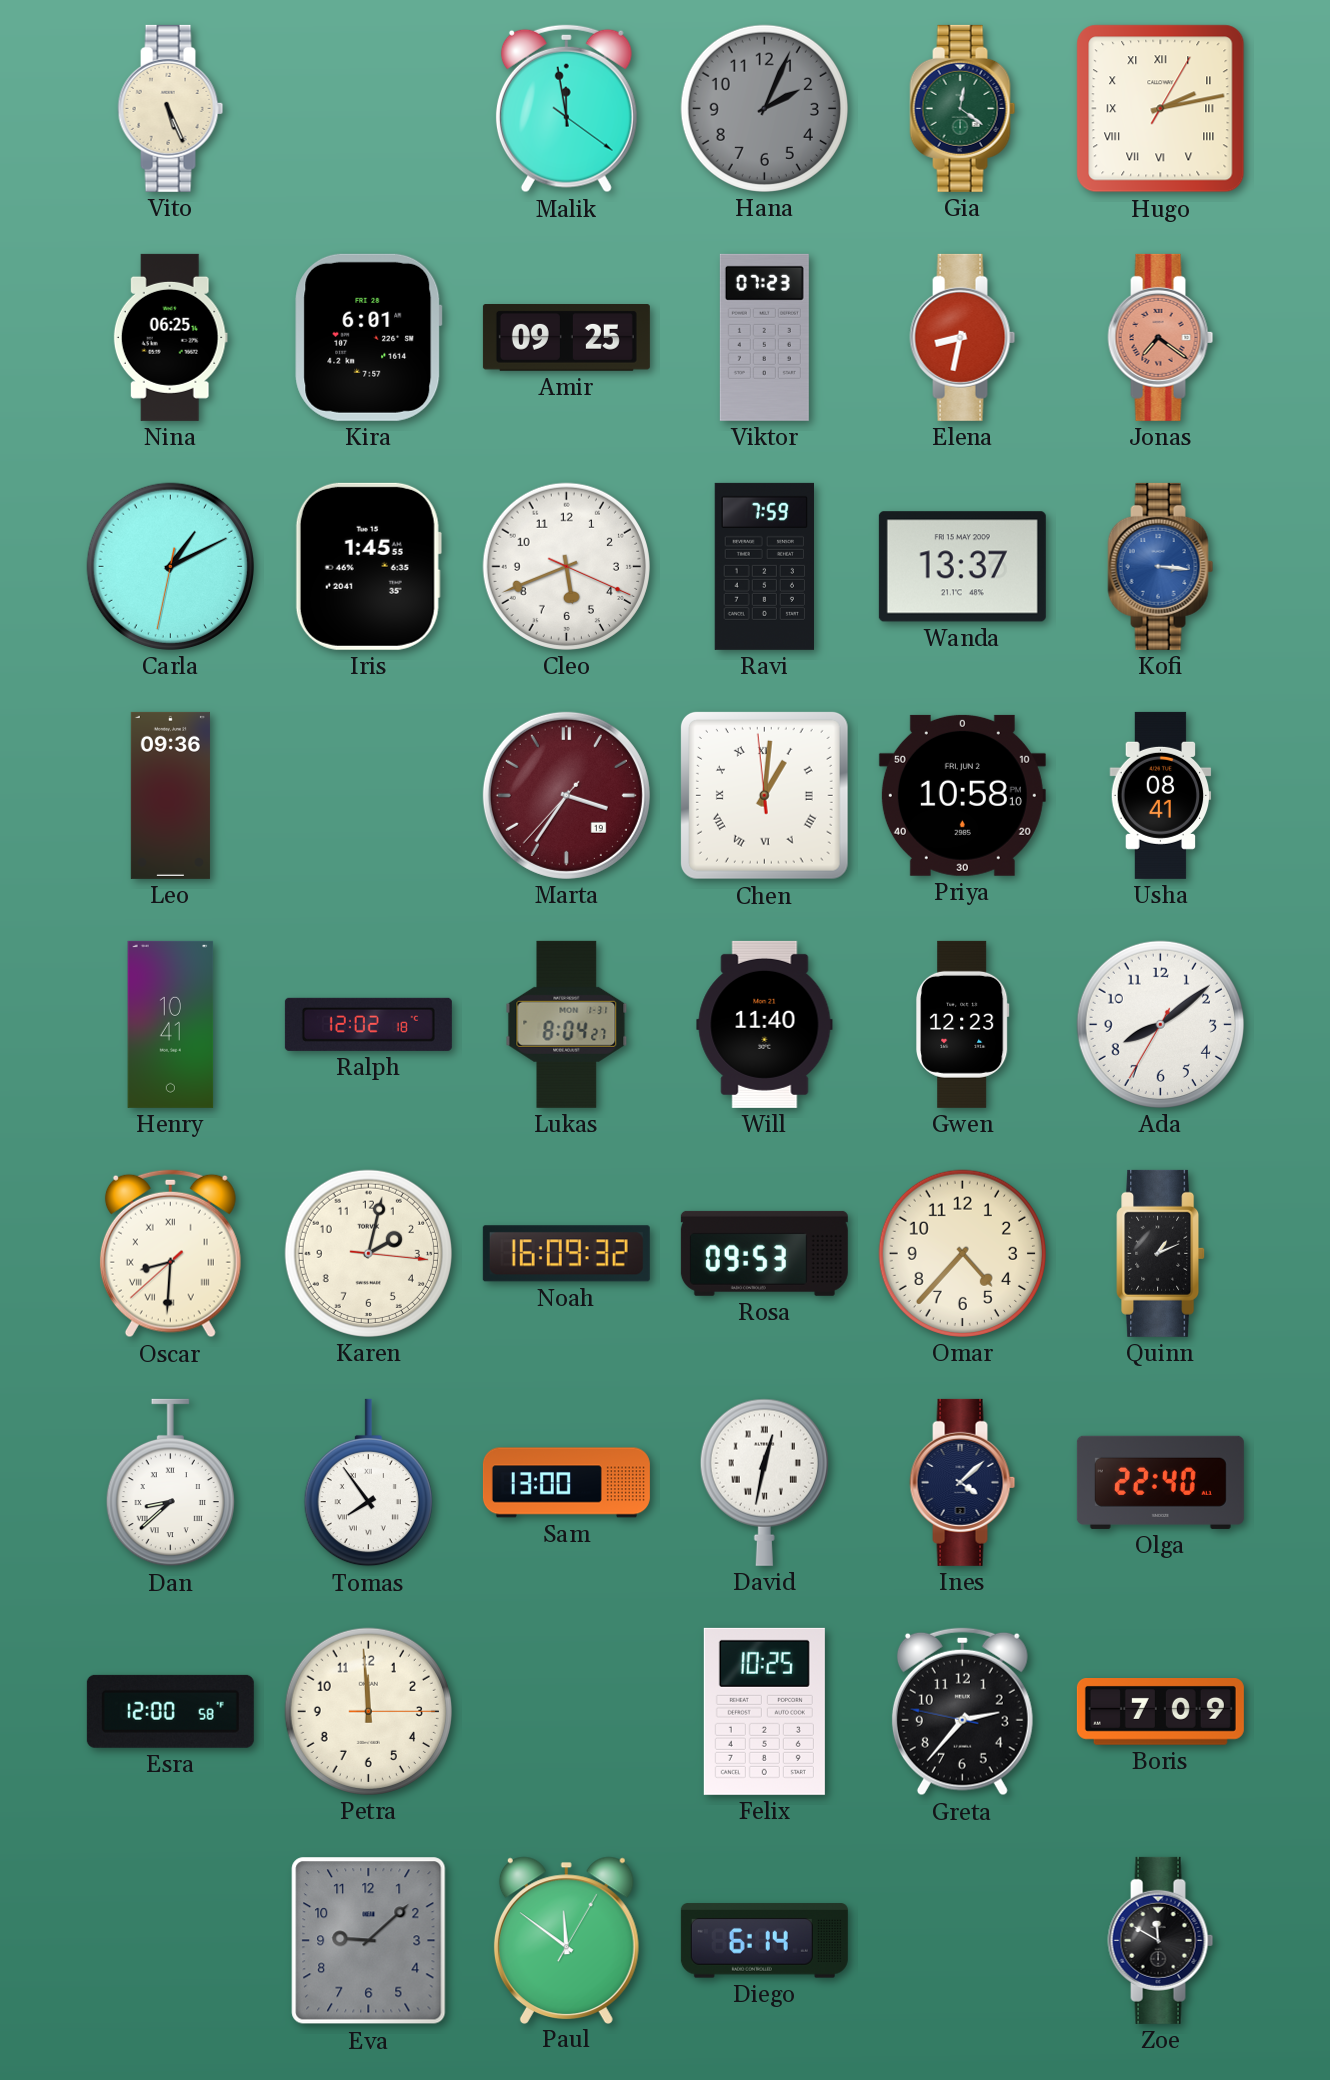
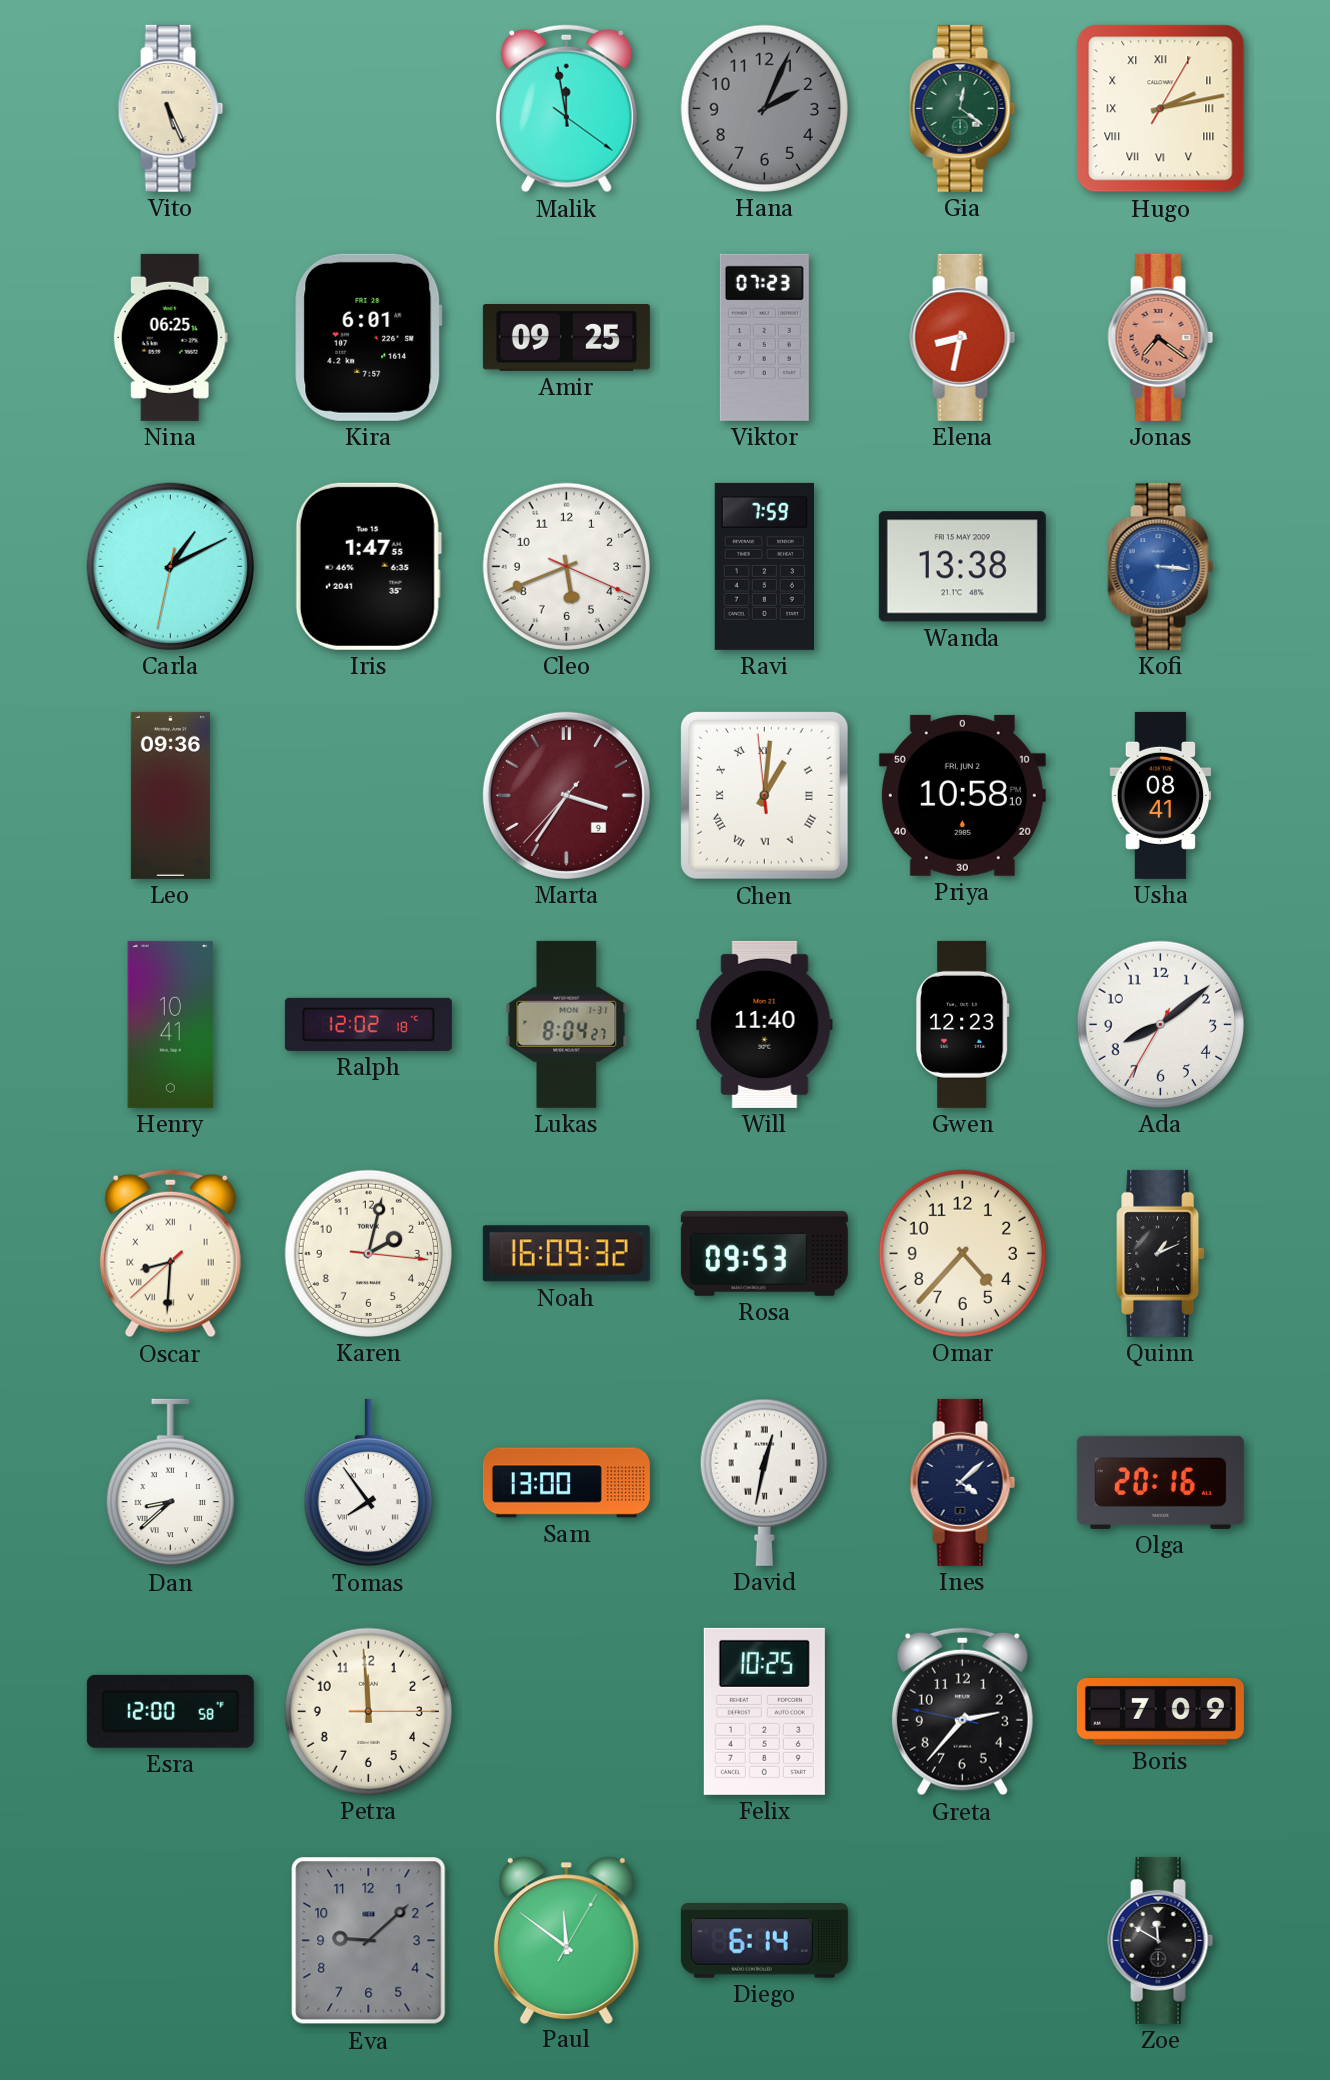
Iris: 1:45 -> 1:47
Wanda: 13:37 -> 13:38
Marta date: 19 -> 9
Olga: 22:40 -> 20:16
